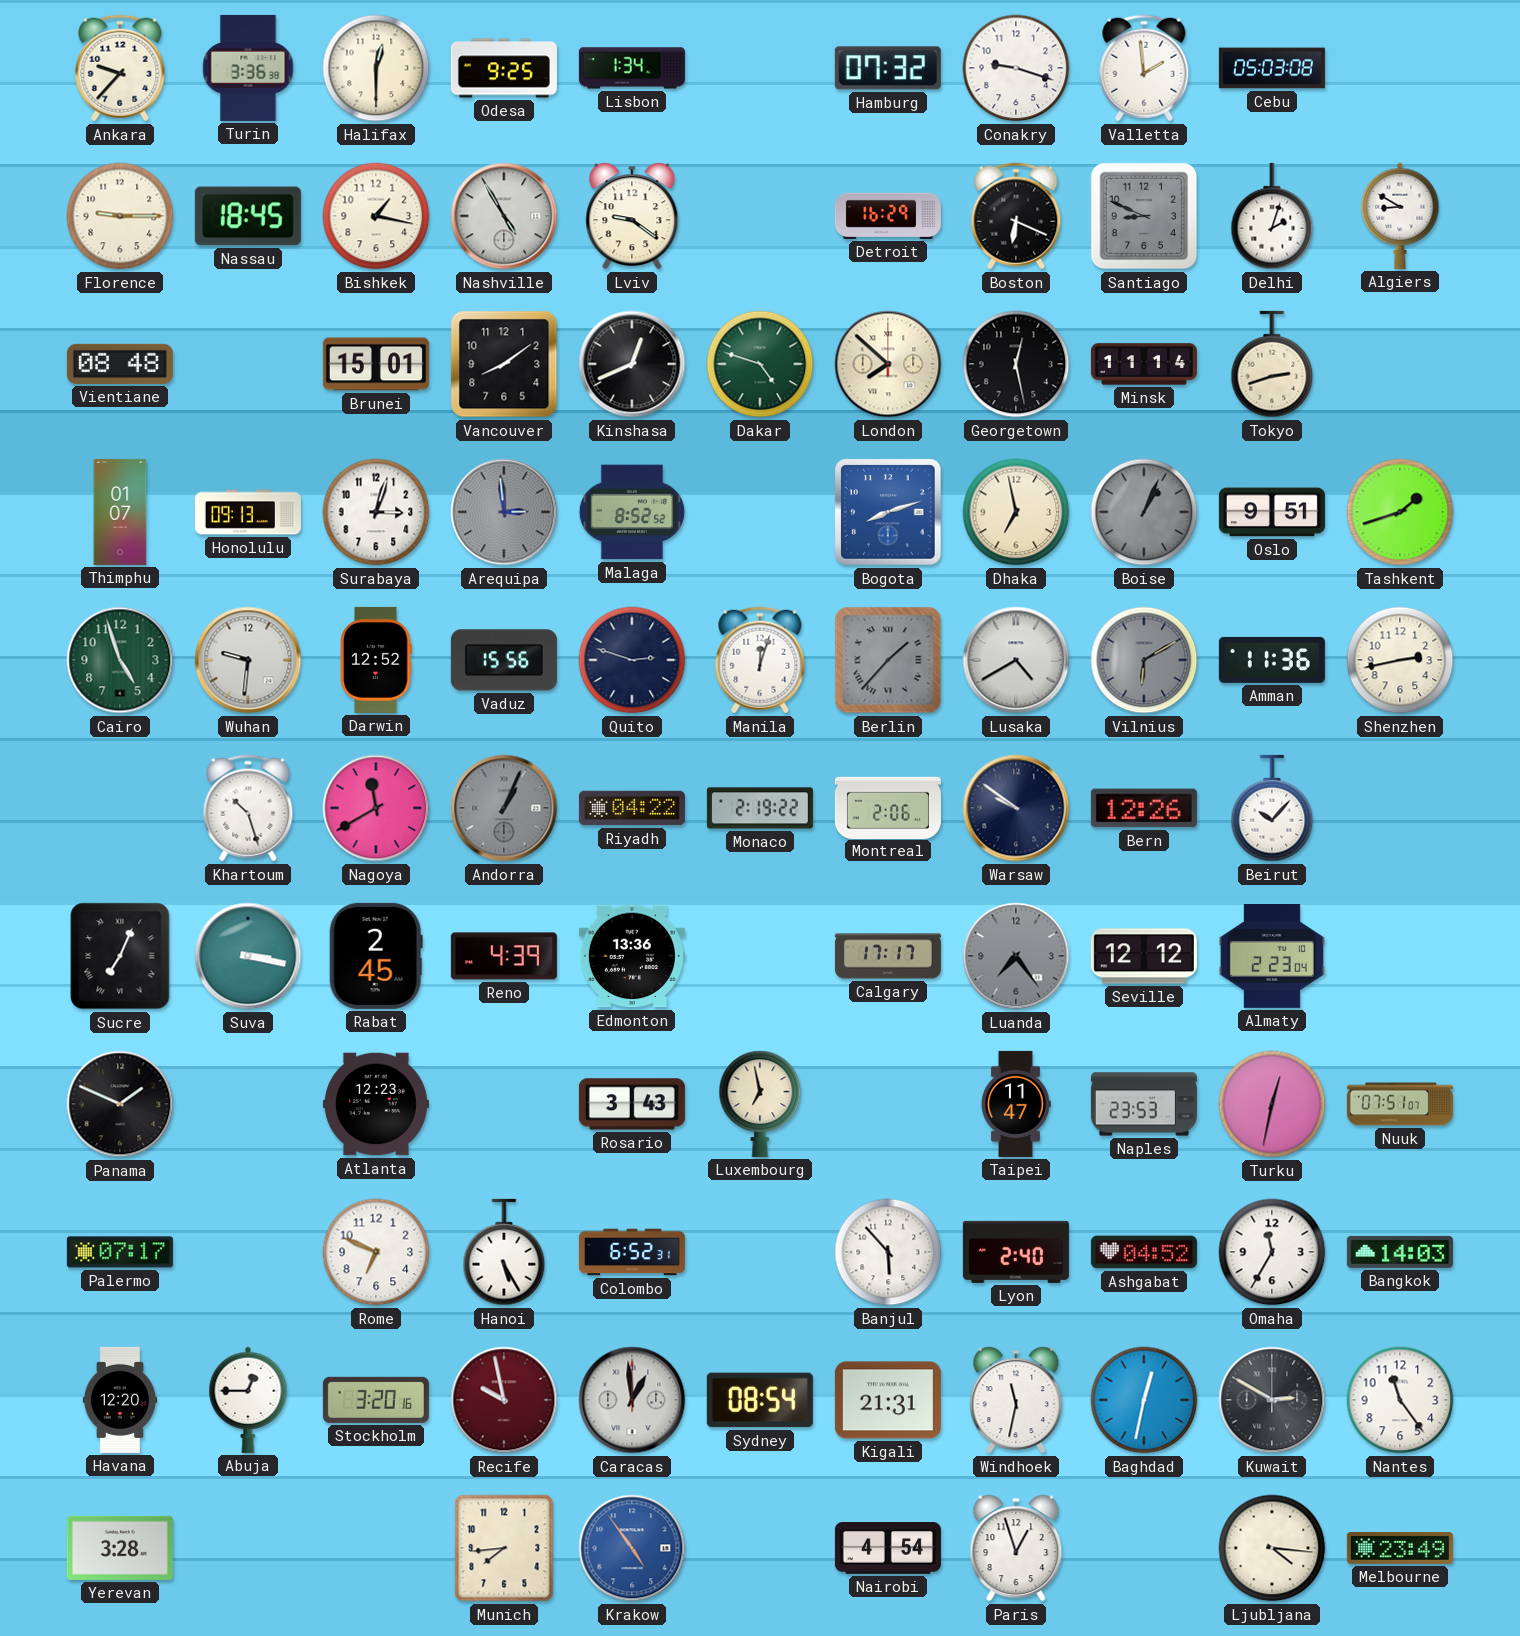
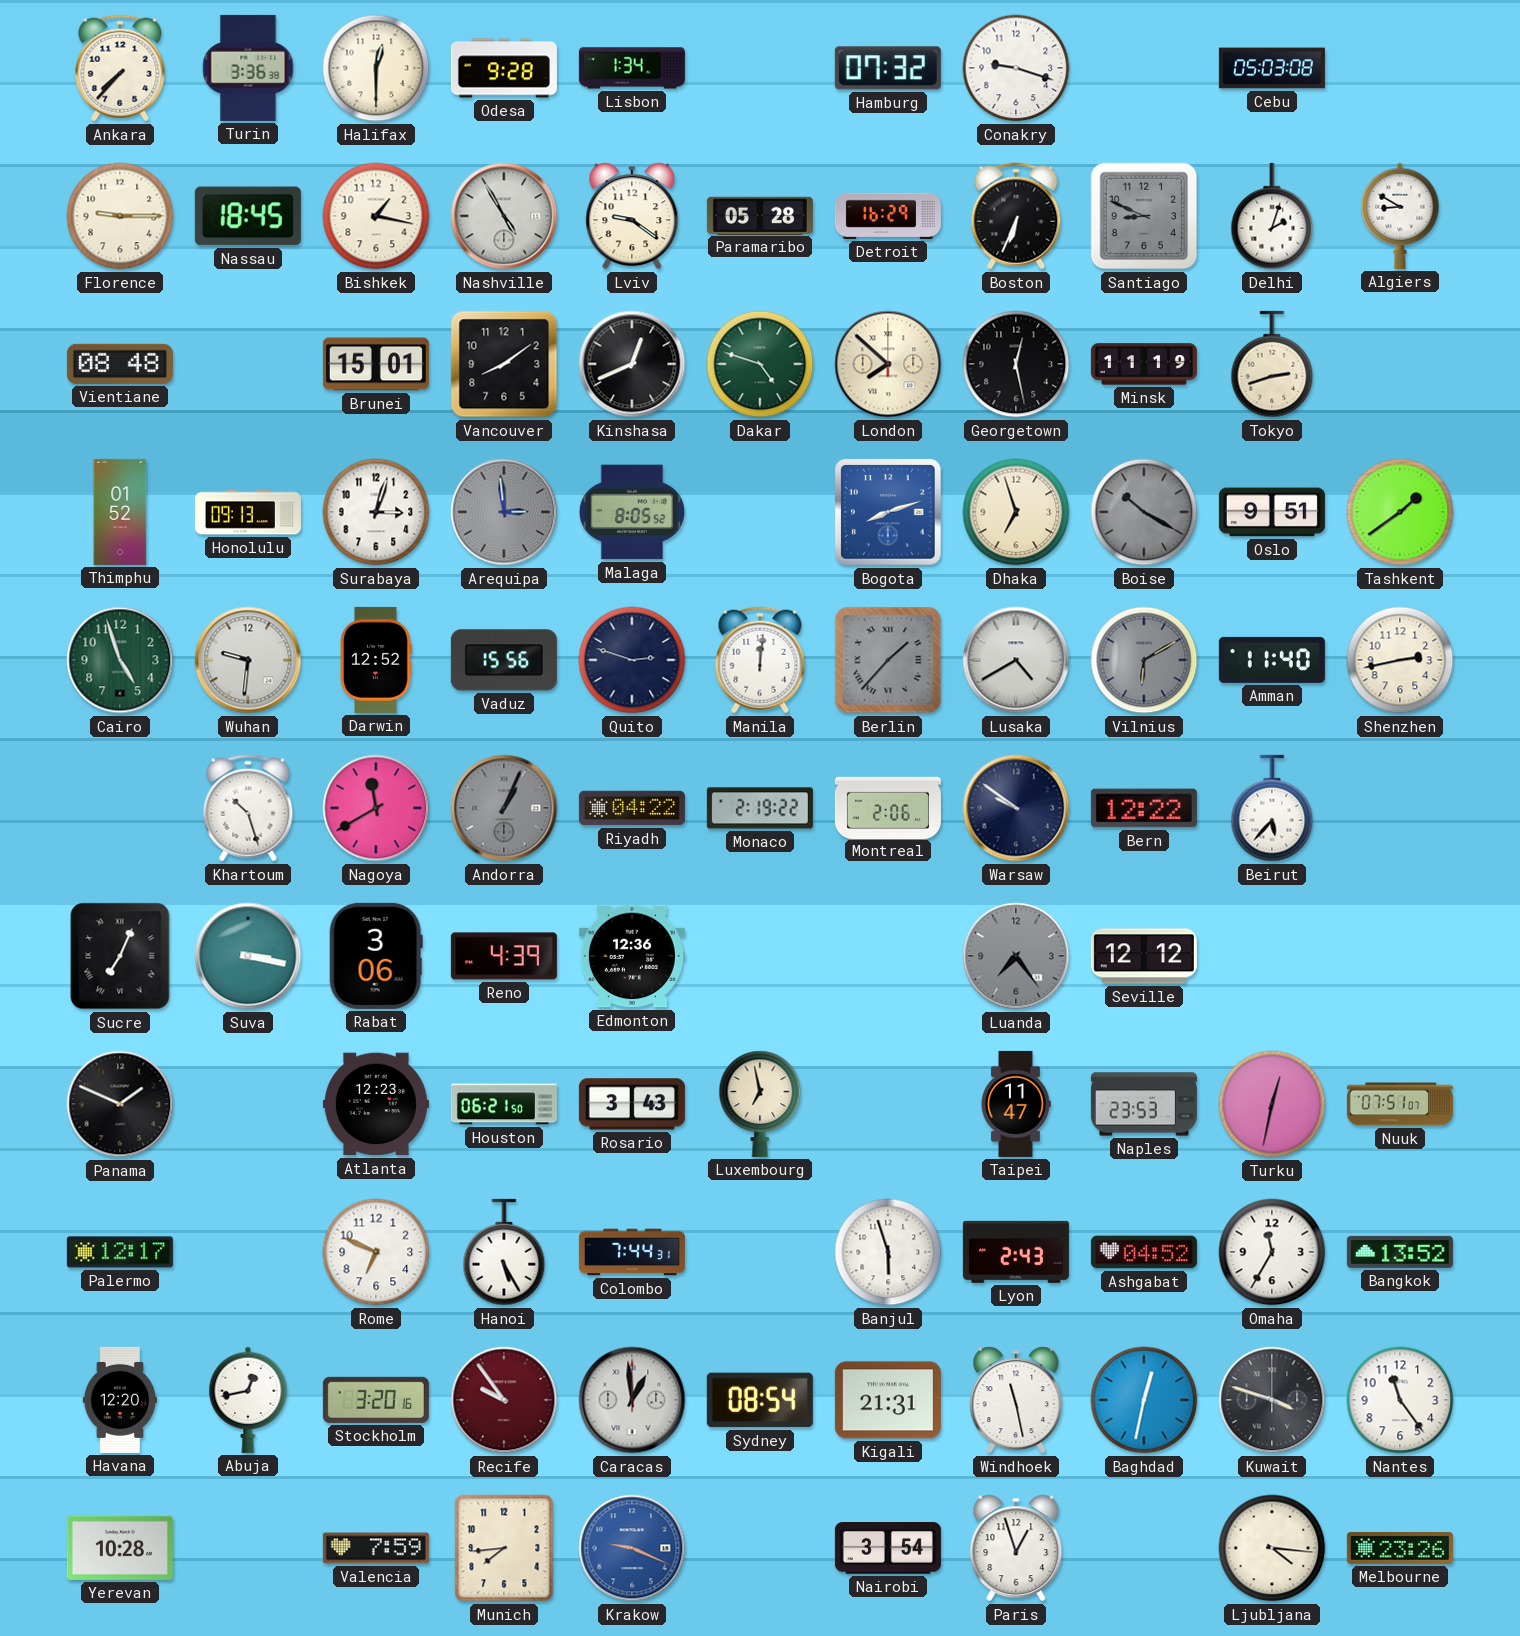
Ankara: 9:37 -> 7:37
Odesa: 9:25 -> 9:28
Valletta: 1:59 -> none
Paramaribo: none -> 05:28
Boston: 6:19 -> 6:34
Minsk: 11:14 -> 11:19
Thimphu: 01:07 -> 01:52
Malaga: 8:52 -> 8:05
Dhaka: 6:58 -> 6:57
Boise: 1:04 -> 10:20
Tashkent: 1:42 -> 1:39
Manila: 12:03 -> 12:01
Amman: 11:36 -> 11:40
Bern: 12:26 -> 12:22
Beirut: 10:07 -> 5:37
Rabat: 2:45 -> 3:06
Edmonton: 13:36 -> 12:36
Calgary: 17:17 -> none
Almaty: 2:23 -> none
Houston: none -> 06:21
Palermo: 07:17 -> 12:17
Colombo: 6:52 -> 7:44
Banjul: 5:53 -> 5:57
Lyon: 2:40 -> 2:43
Bangkok: 14:03 -> 13:52
Abuja: 12:45 -> 12:43
Recife: 9:58 -> 9:54
Windhoek: 11:32 -> 11:28
Kuwait: 2:50 -> 3:48
Yerevan: 3:28 -> 10:28
Valencia: none -> 7:59
Krakow: 4:54 -> 9:19
Nairobi: 4:54 -> 3:54
Melbourne: 23:49 -> 23:26
